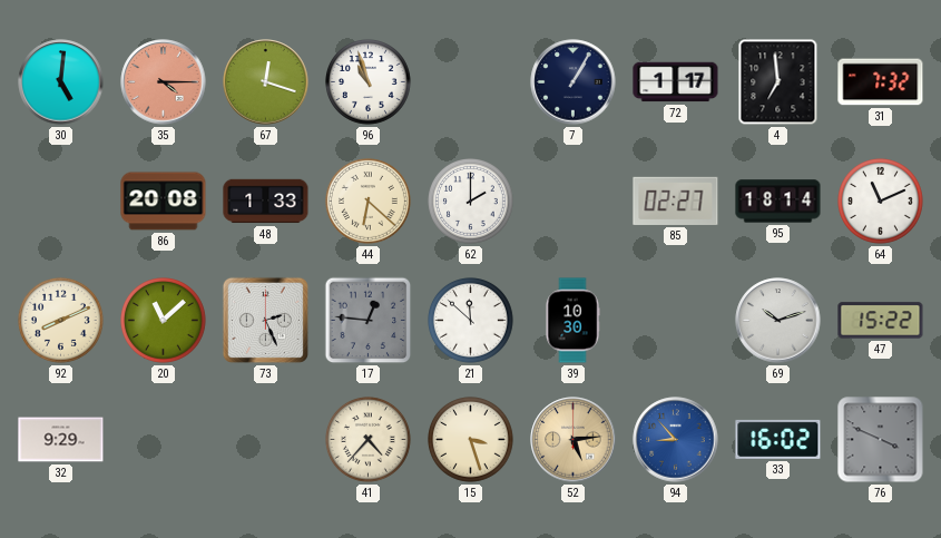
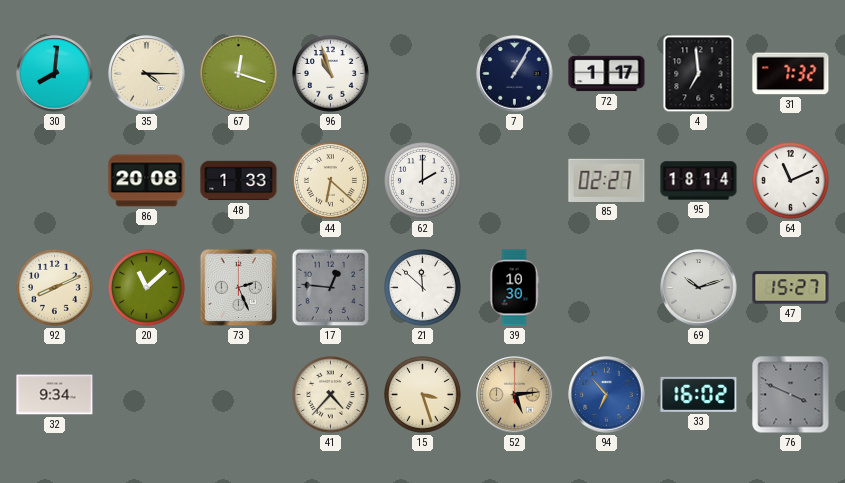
30: 5:01 -> 8:01
35 dial: salmon -> cream
47: 15:22 -> 15:27
32: 9:29 -> 9:34
94: 8:53 -> 6:53
